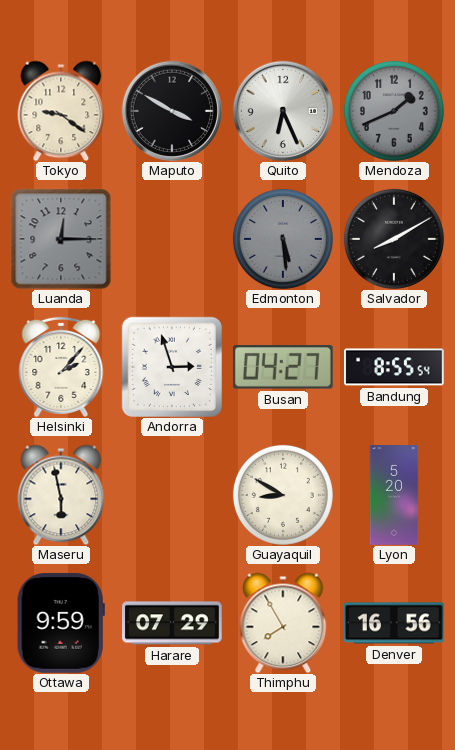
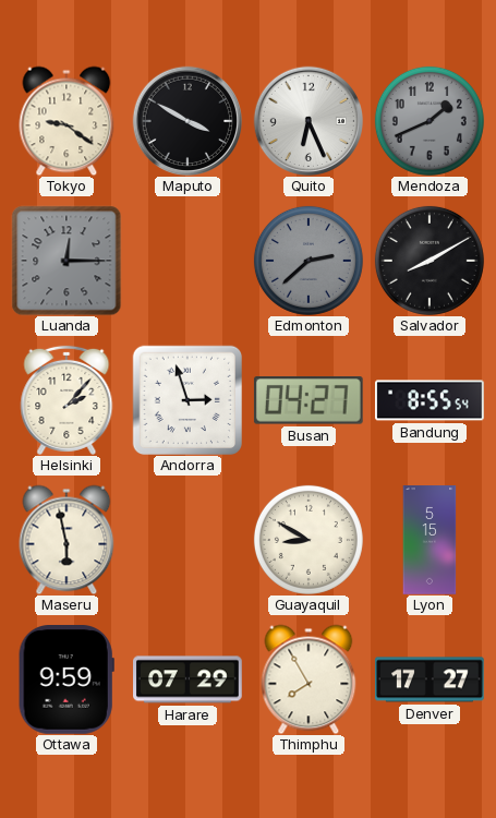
Edmonton: 5:29 -> 2:38
Lyon: 5:20 -> 5:15
Denver: 16:56 -> 17:27
